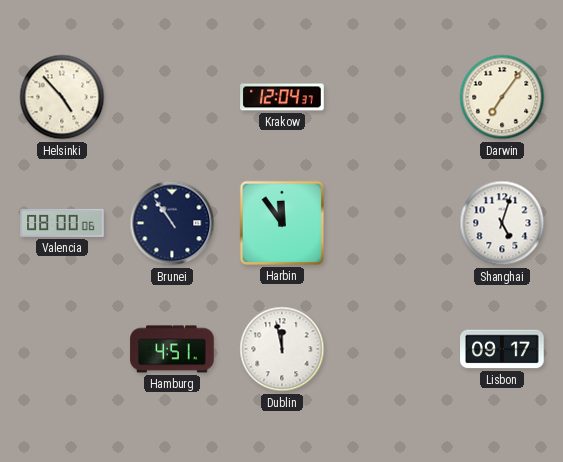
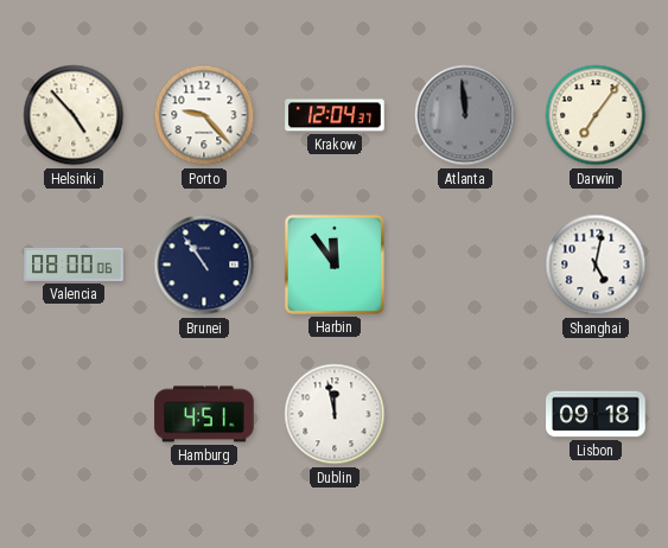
Porto: none -> 9:23
Atlanta: none -> 11:59
Shanghai: 5:03 -> 5:02
Lisbon: 09:17 -> 09:18
